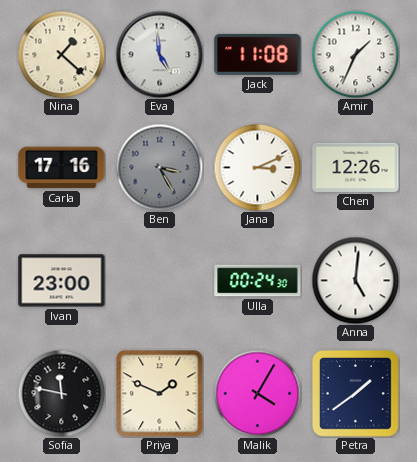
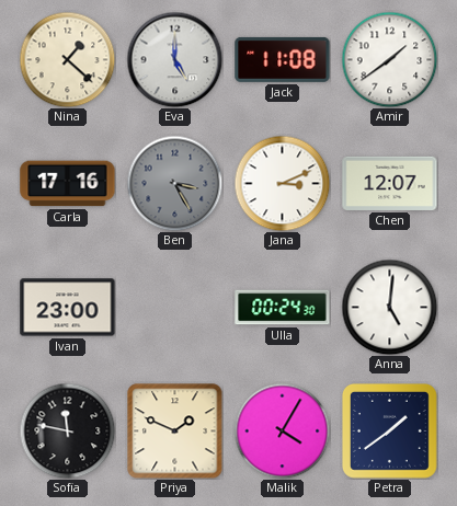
Eva: 4:59 -> 5:00
Amir: 1:34 -> 1:39
Chen: 12:26 -> 12:07
